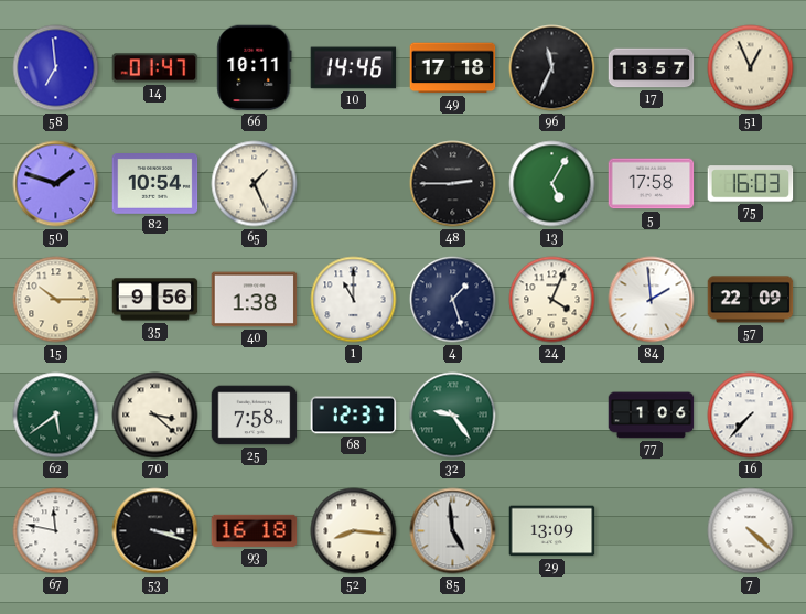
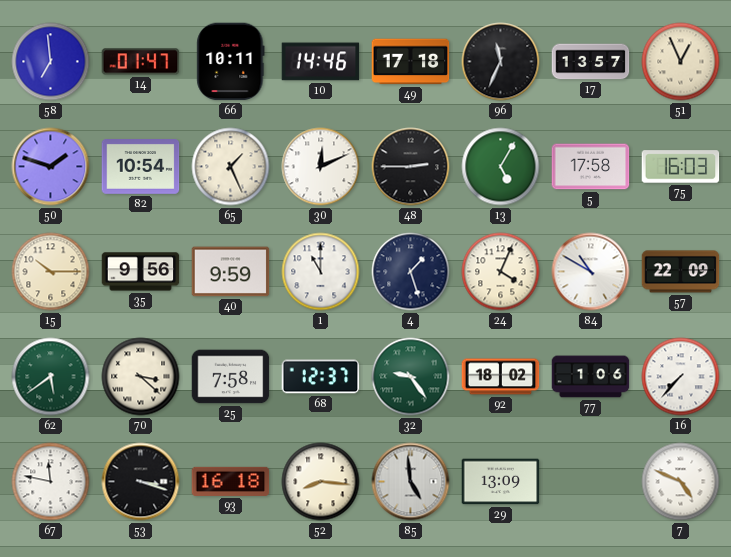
30: none -> 12:11
40: 1:38 -> 9:59
84: 1:59 -> 10:50
92: none -> 18:02
7: 4:22 -> 4:49
